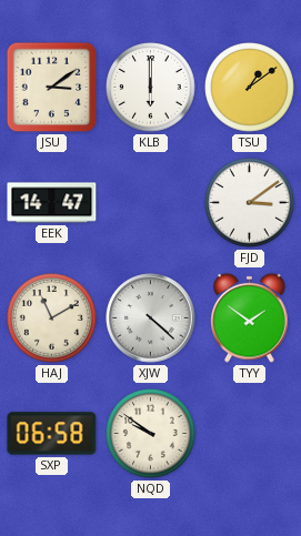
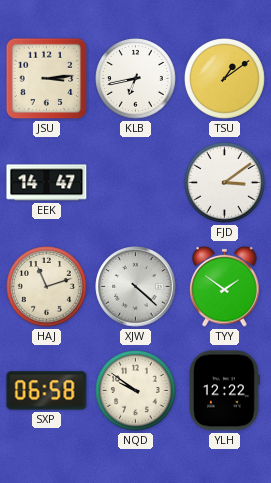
JSU: 3:09 -> 3:14
KLB: 6:00 -> 6:43
HAJ: 11:10 -> 11:12
YLH: none -> 12:22
